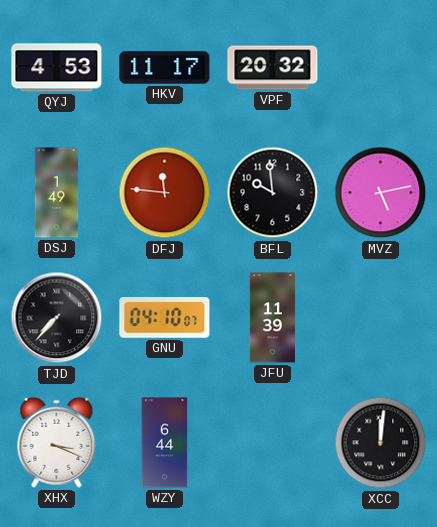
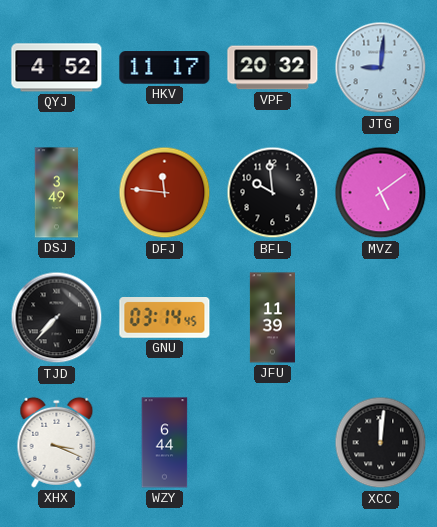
QYJ: 4:53 -> 4:52
JTG: none -> 9:01
DSJ: 1:49 -> 3:49
MVZ: 5:13 -> 5:09
GNU: 04:10 -> 03:14
